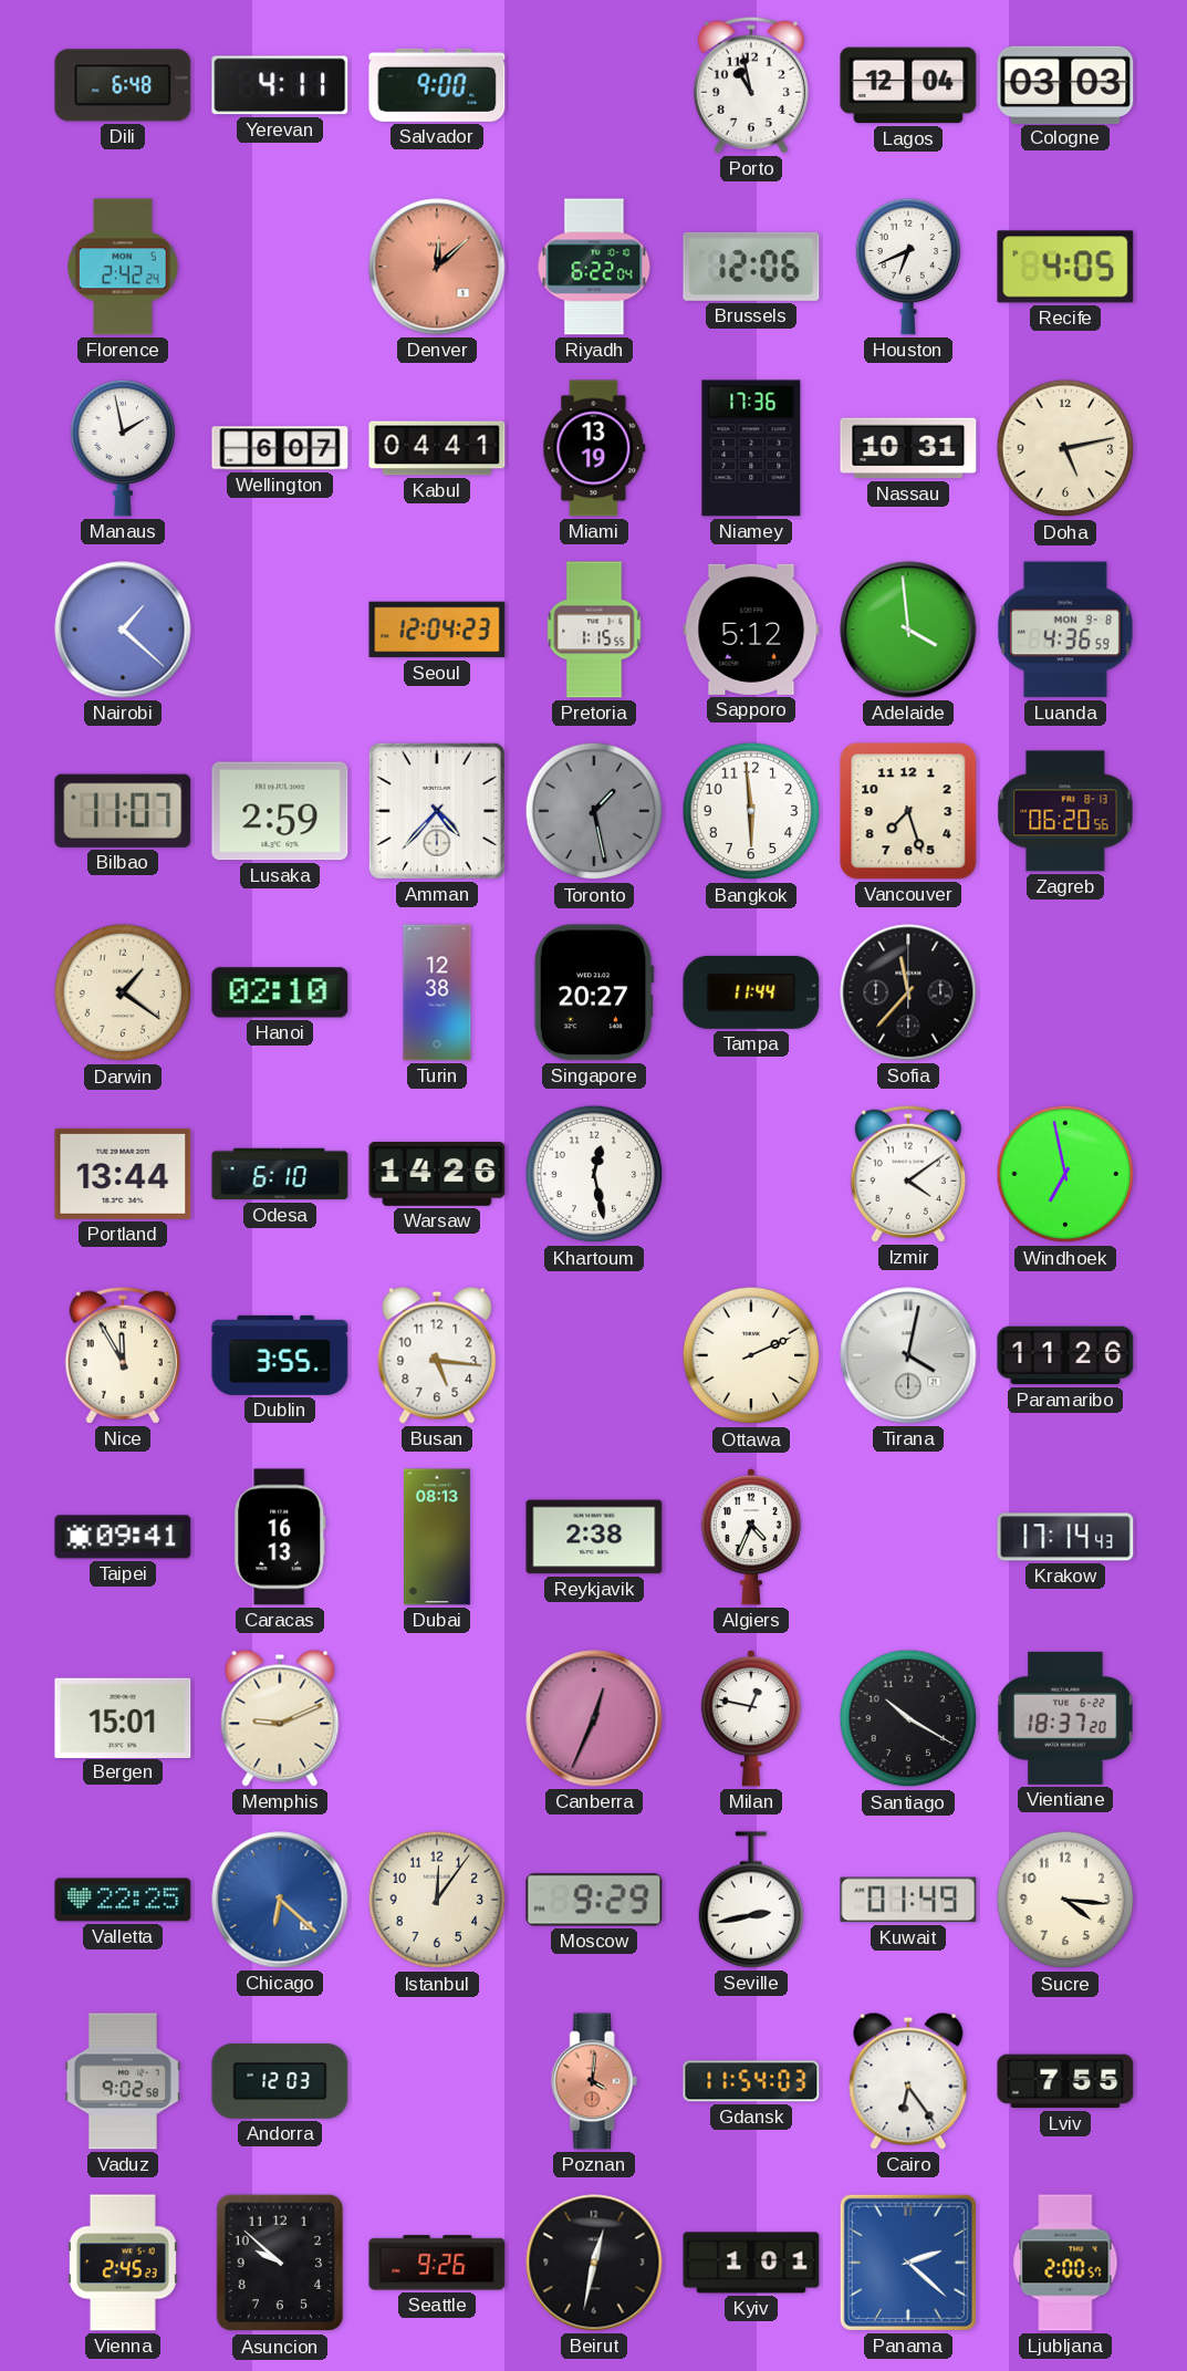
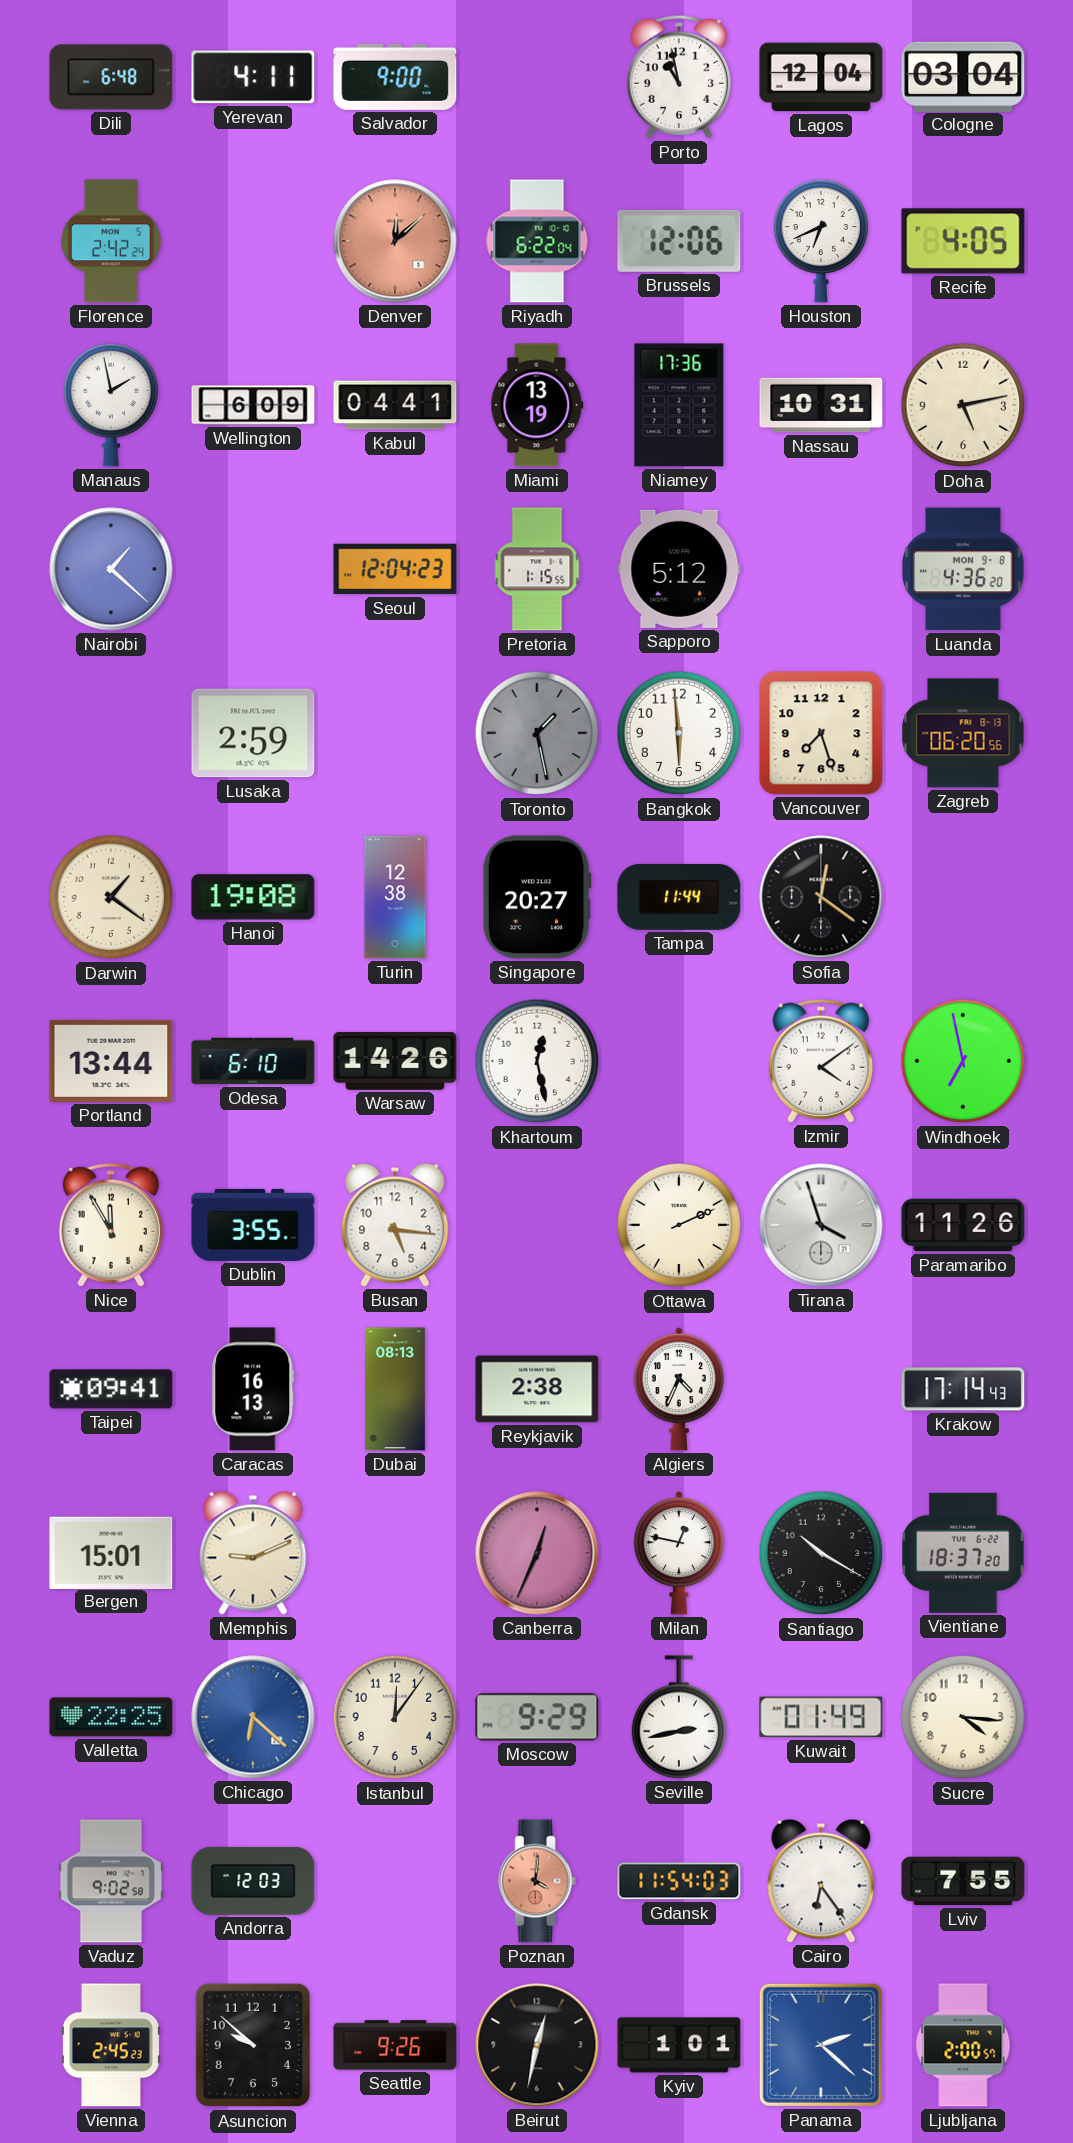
Cologne: 03:03 -> 03:04
Wellington: 6:07 -> 6:09
Adelaide: 3:59 -> none
Luanda: 4:36:59 -> 4:36:20
Bilbao: 11:07 -> none
Amman: 4:37 -> none
Hanoi: 02:10 -> 19:08
Sofia: 11:37 -> 12:21
Tirana: 4:02 -> 3:57
